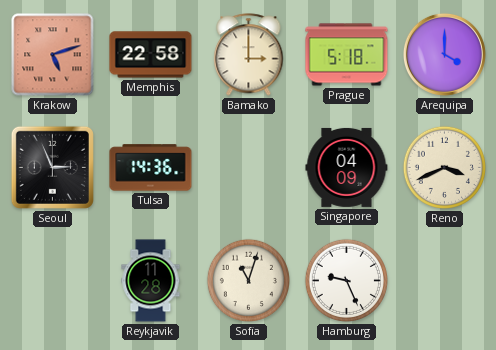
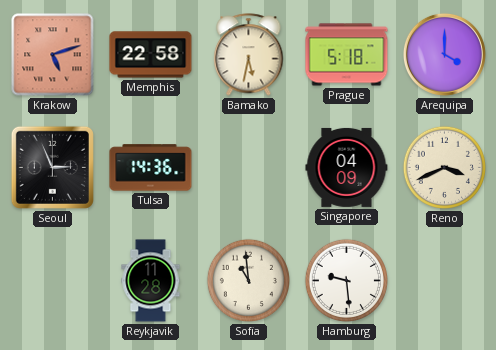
Bamako: 3:00 -> 5:32
Sofia: 11:03 -> 10:59
Hamburg: 9:26 -> 9:29
